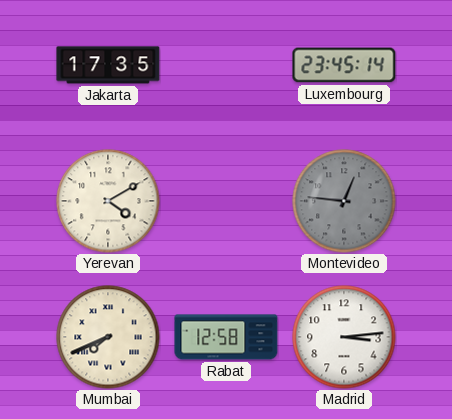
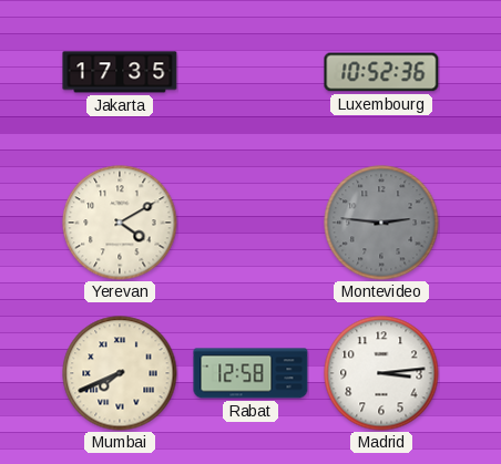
Luxembourg: 23:45 -> 10:52
Montevideo: 12:46 -> 2:46
